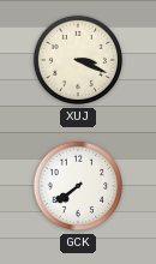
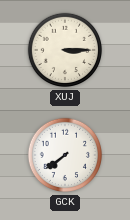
XUJ: 3:19 -> 3:15
